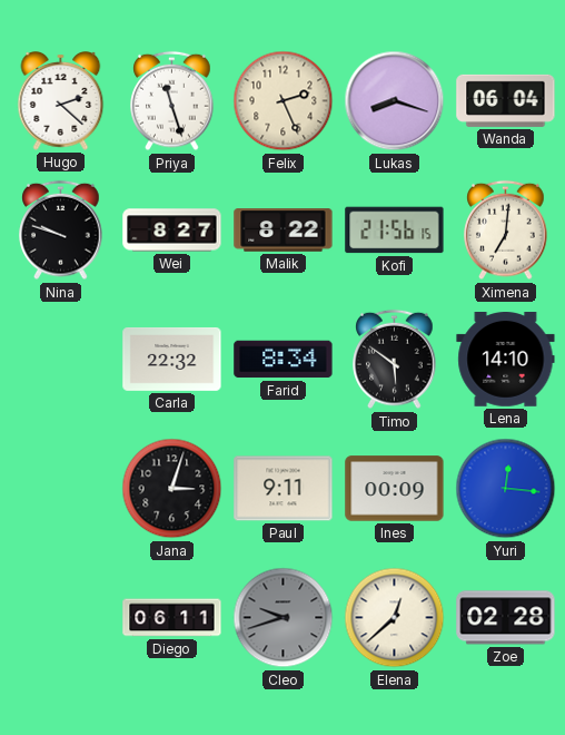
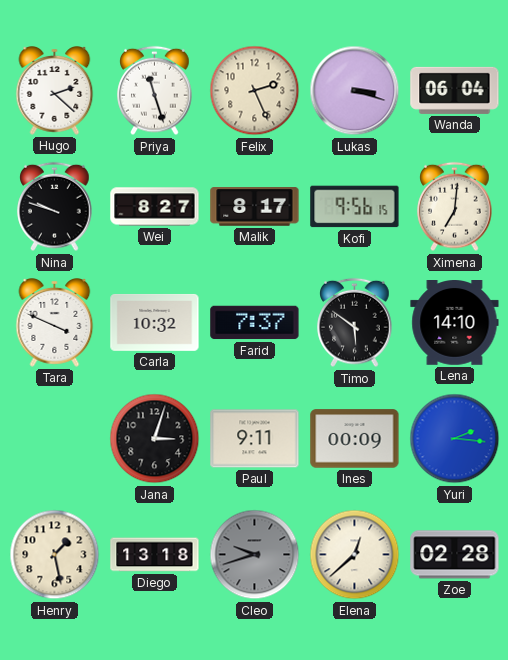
Lukas: 8:18 -> 3:18
Malik: 8:22 -> 8:17
Kofi: 21:56 -> 9:56
Tara: none -> 3:49
Carla: 22:32 -> 10:32
Farid: 8:34 -> 7:37
Yuri: 12:16 -> 2:16
Henry: none -> 1:28
Diego: 06:11 -> 13:18
